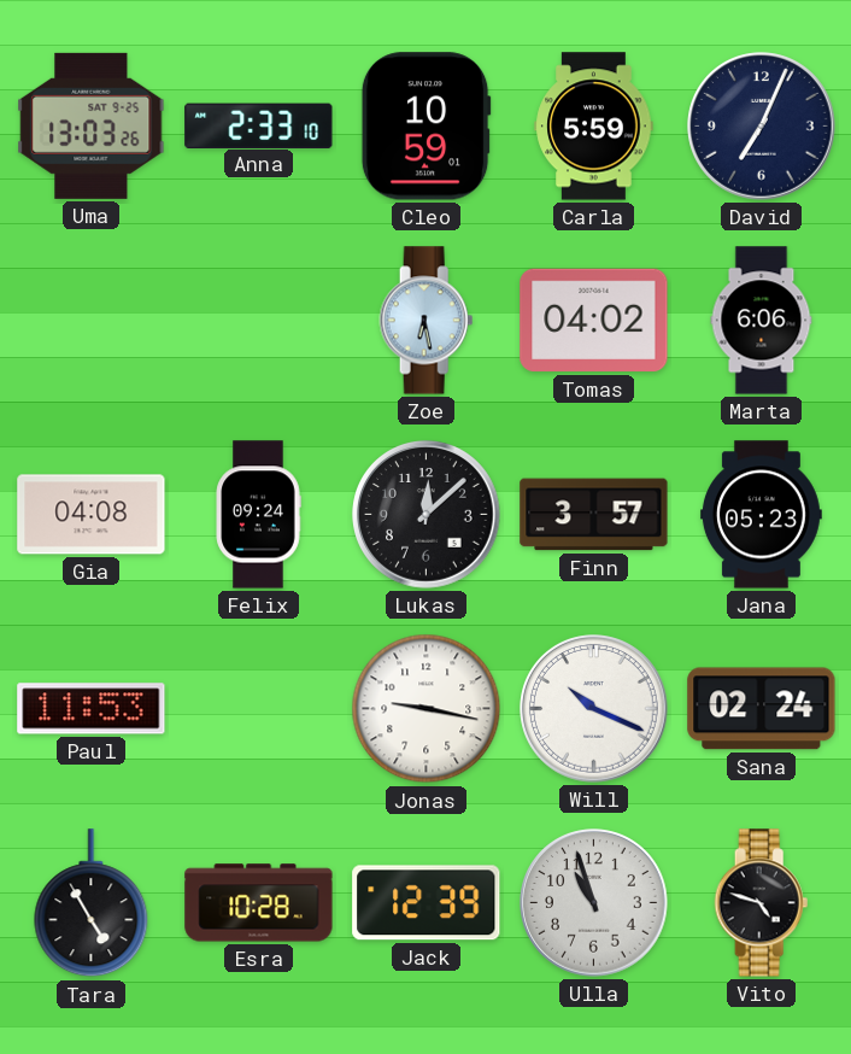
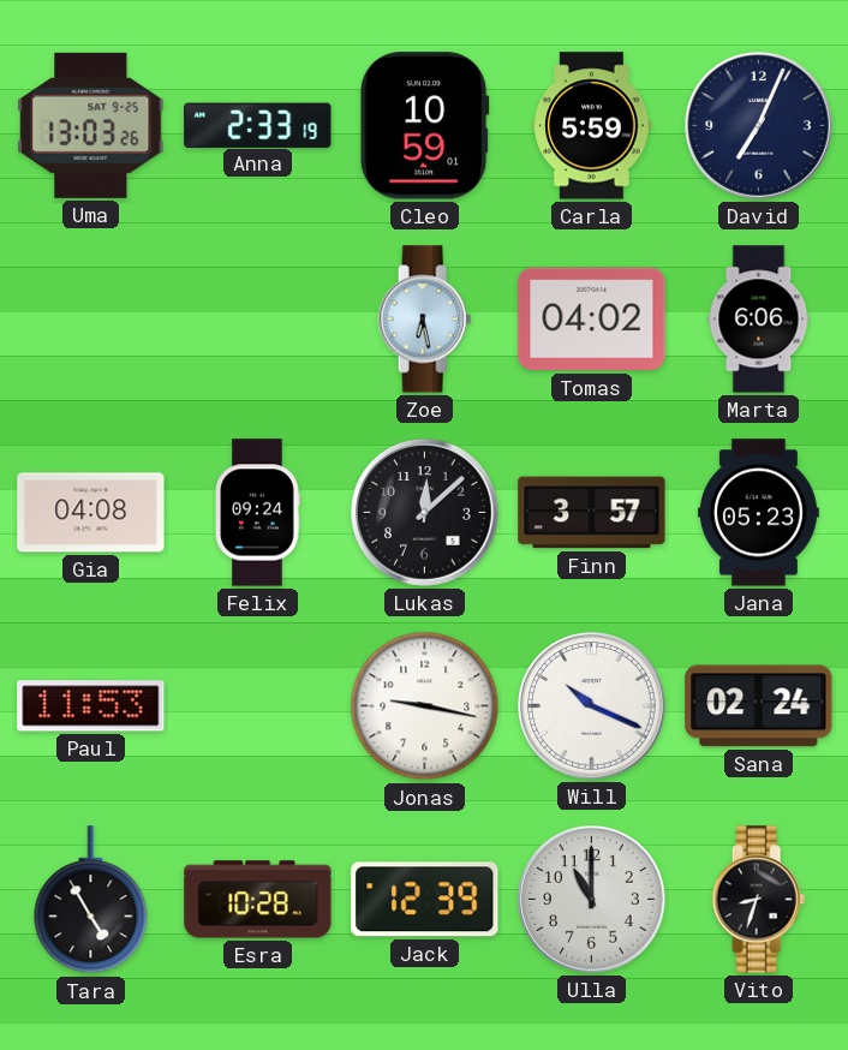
Anna: 2:33:10 -> 2:33:19
Ulla: 10:57 -> 11:00
Vito: 4:48 -> 8:33
